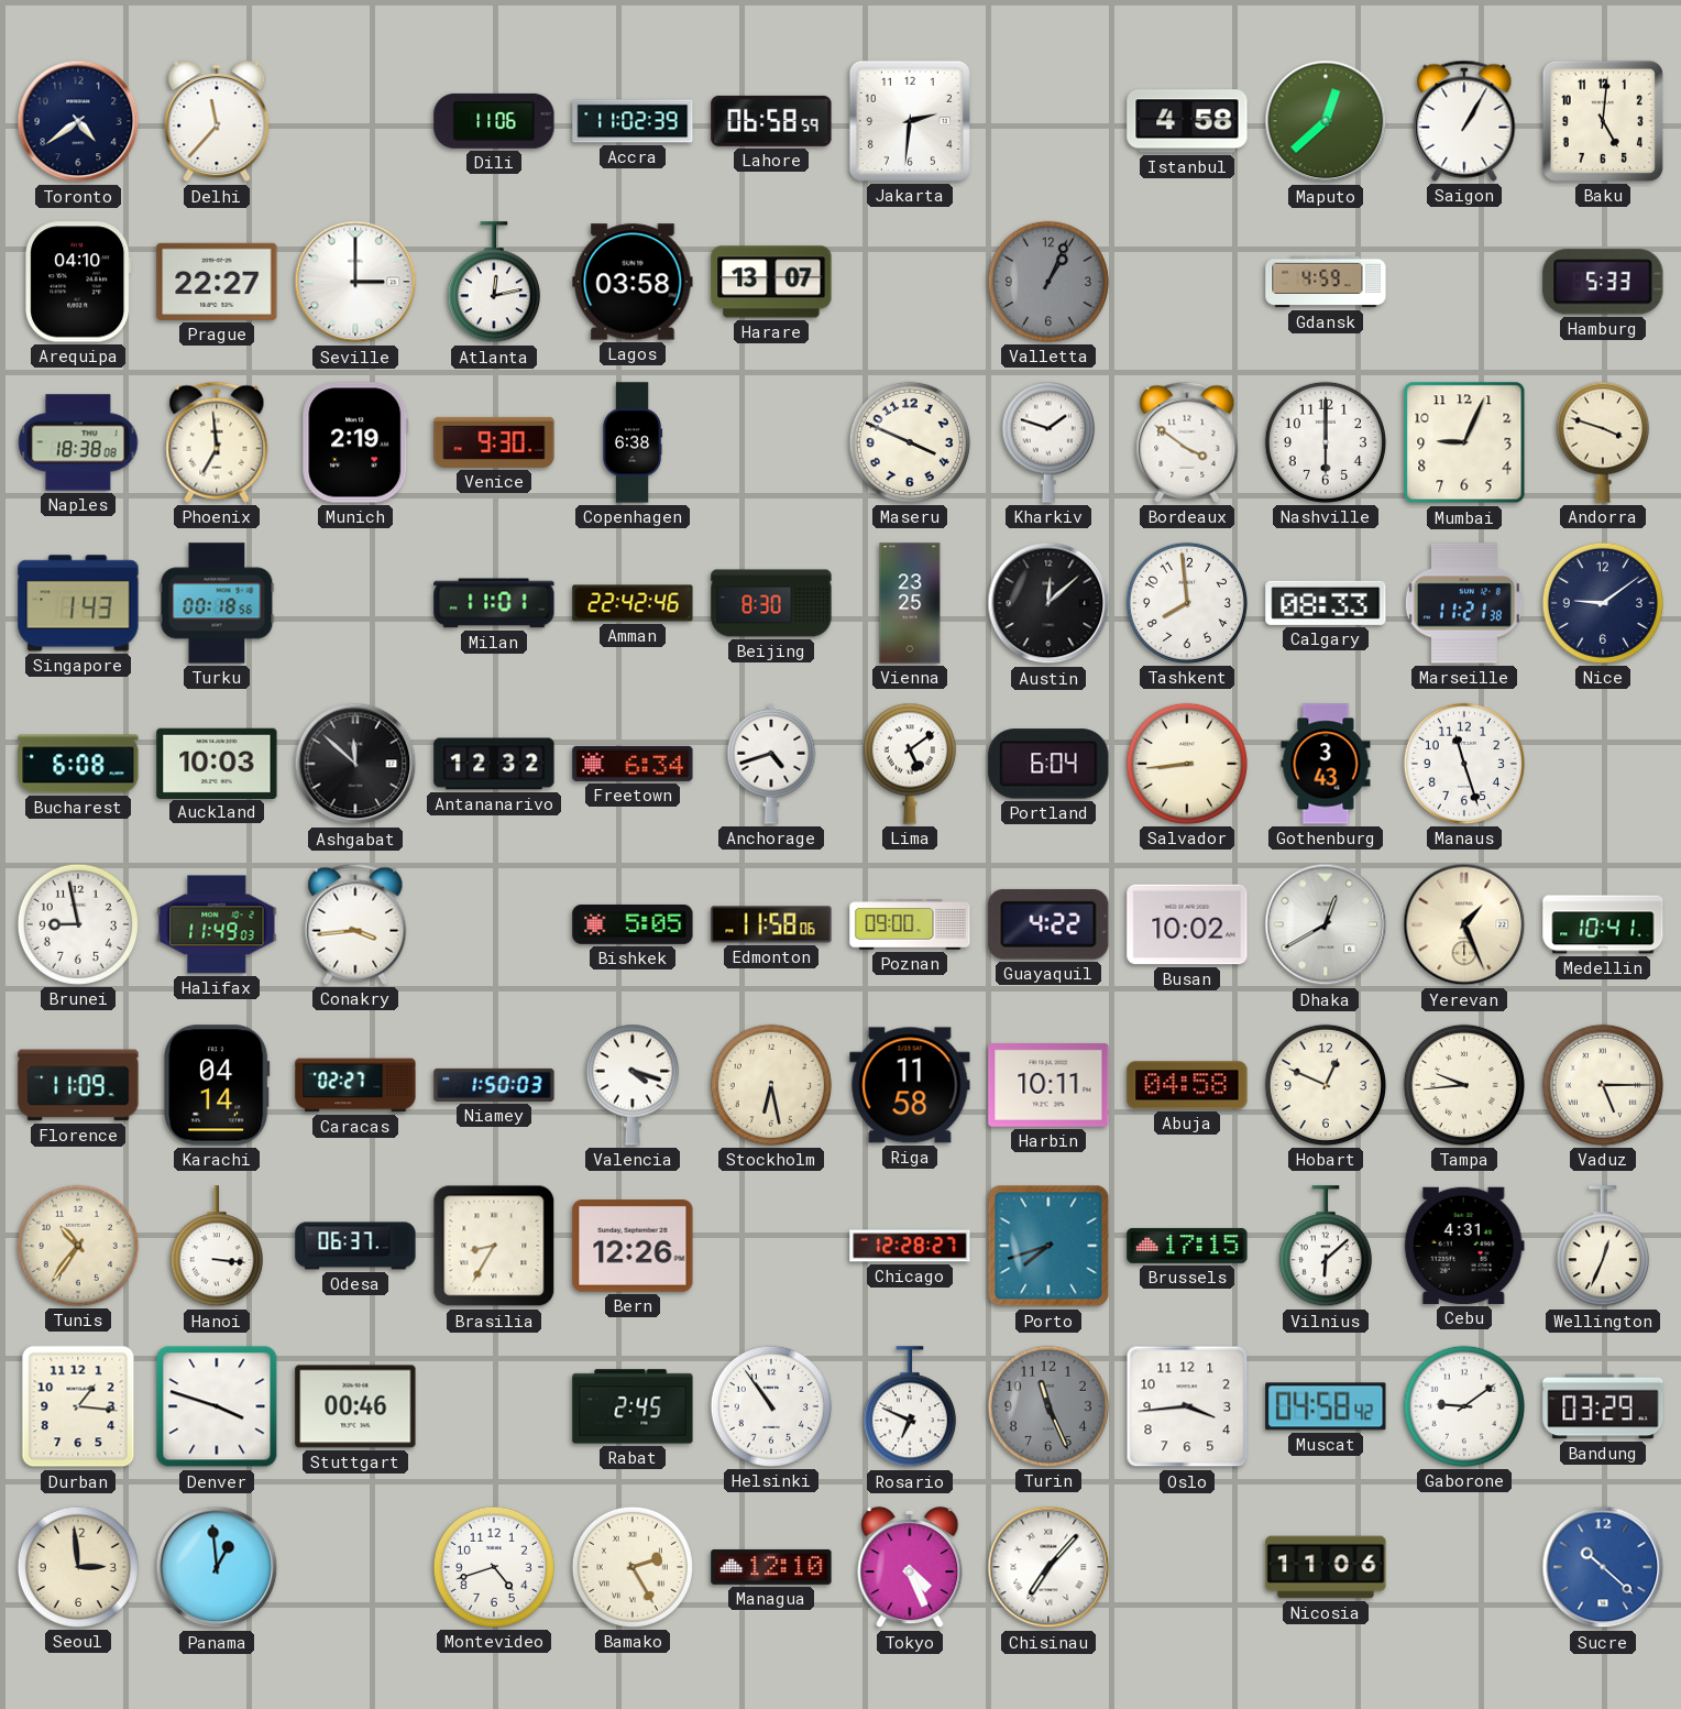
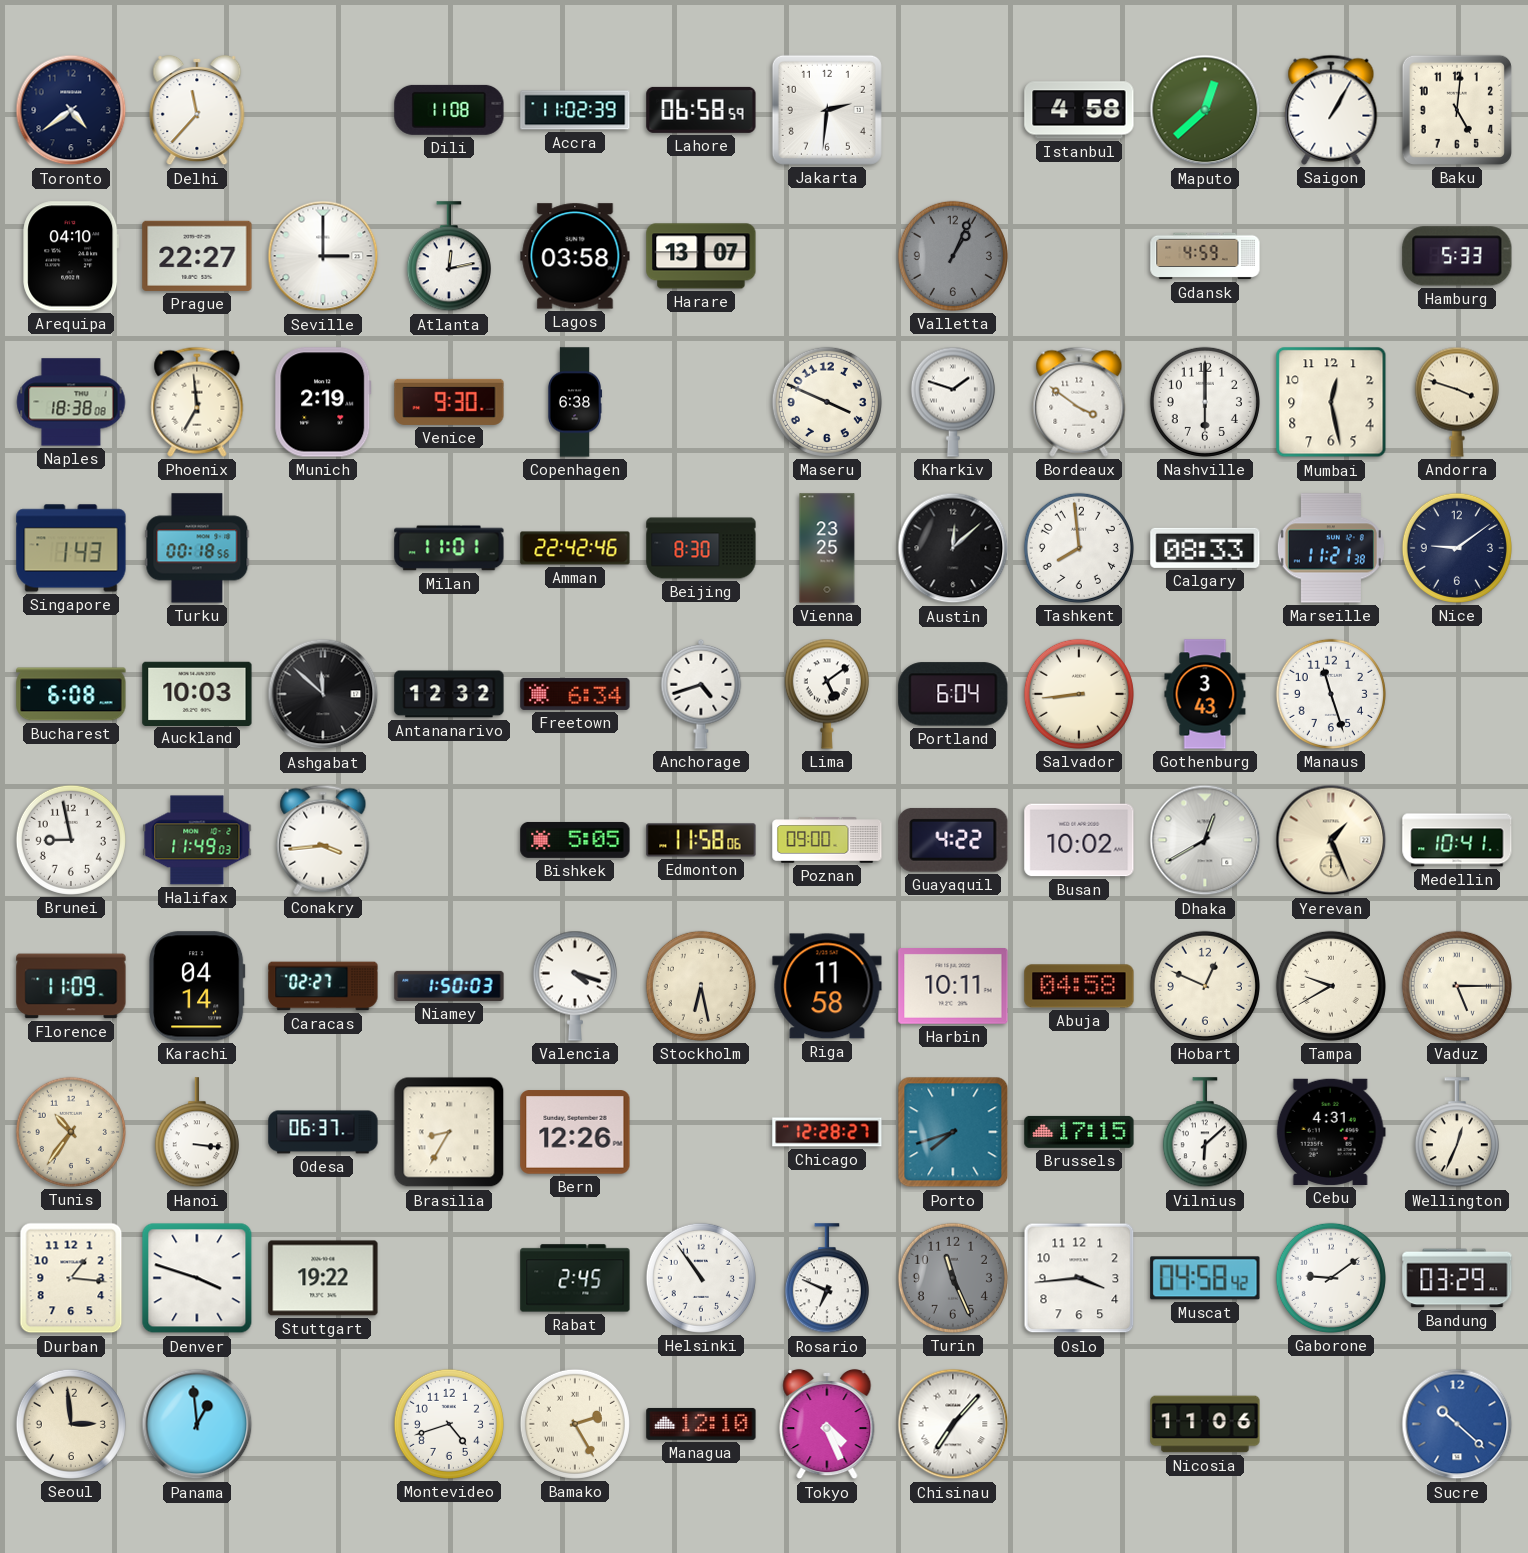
Dili: 11:06 -> 11:08
Mumbai: 9:04 -> 12:28
Tampa: 9:44 -> 9:40
Stuttgart: 00:46 -> 19:22
